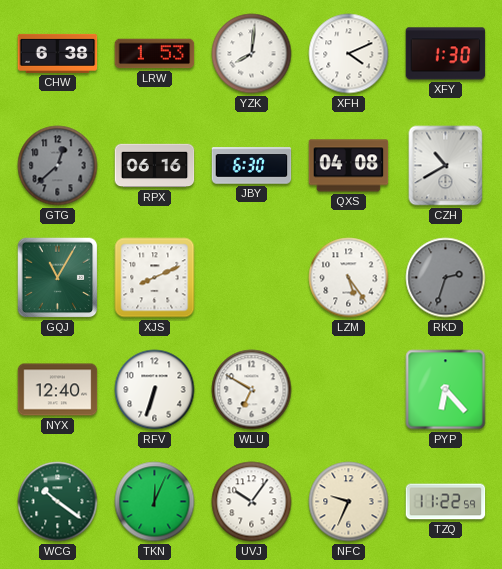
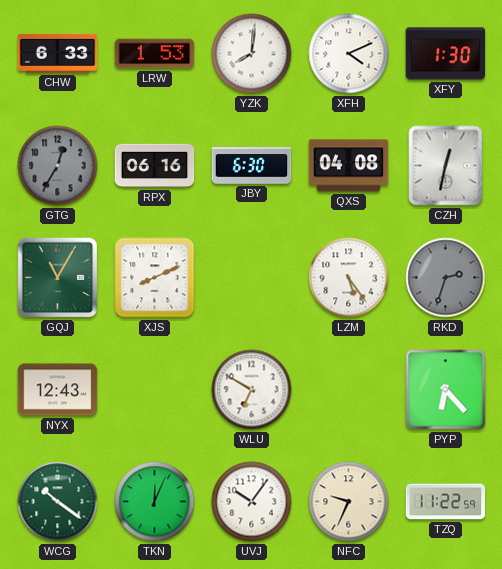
CHW: 6:38 -> 6:33
GTG: 12:38 -> 12:35
CZH: 10:40 -> 12:32
NYX: 12:40 -> 12:43
RFV: 6:33 -> none
